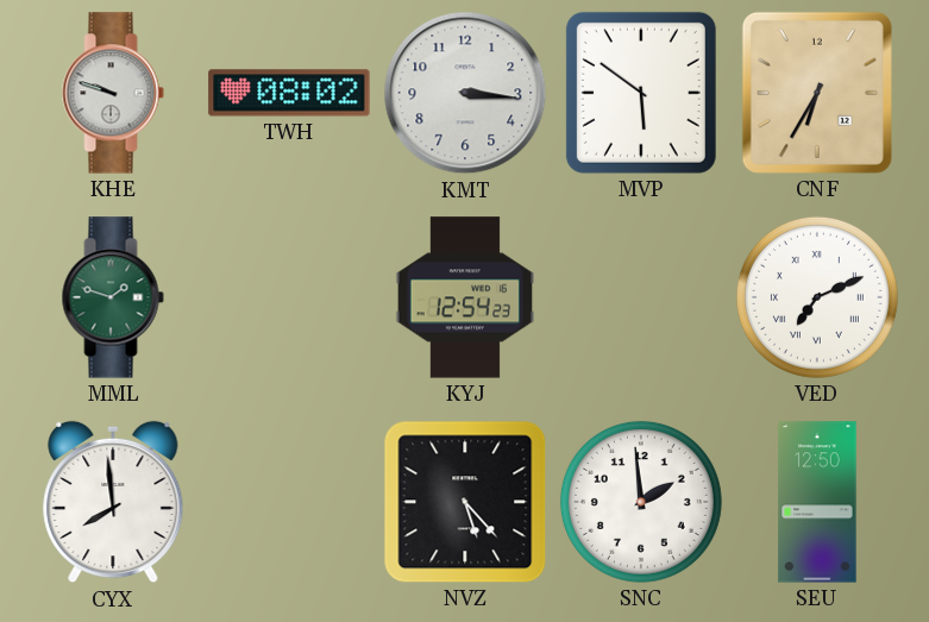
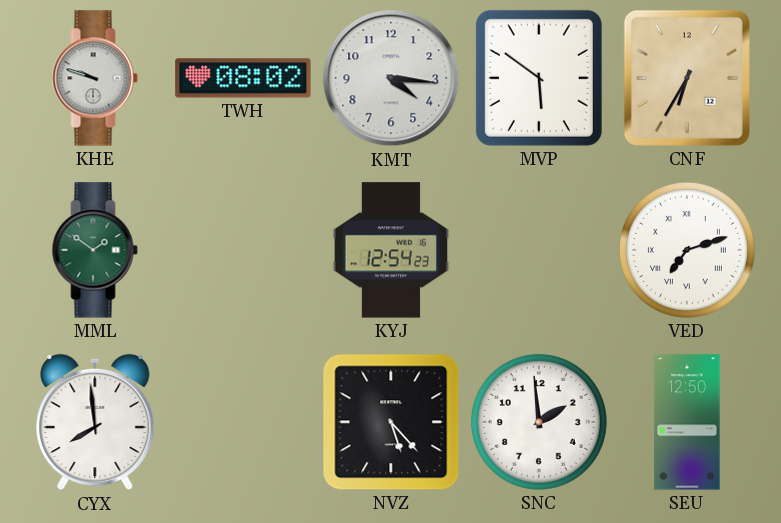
KMT: 3:16 -> 4:16
MML: 1:48 -> 1:51
VED: 7:11 -> 7:12
